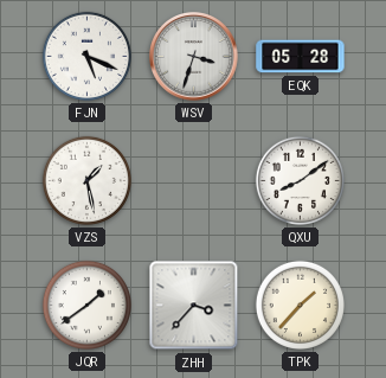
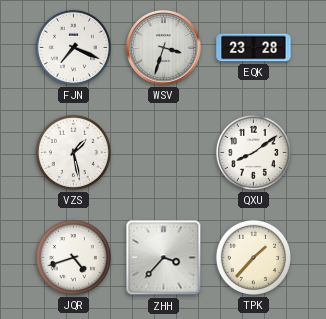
FJN: 5:19 -> 7:19
EQK: 05:28 -> 23:28
JQR: 1:39 -> 4:42
